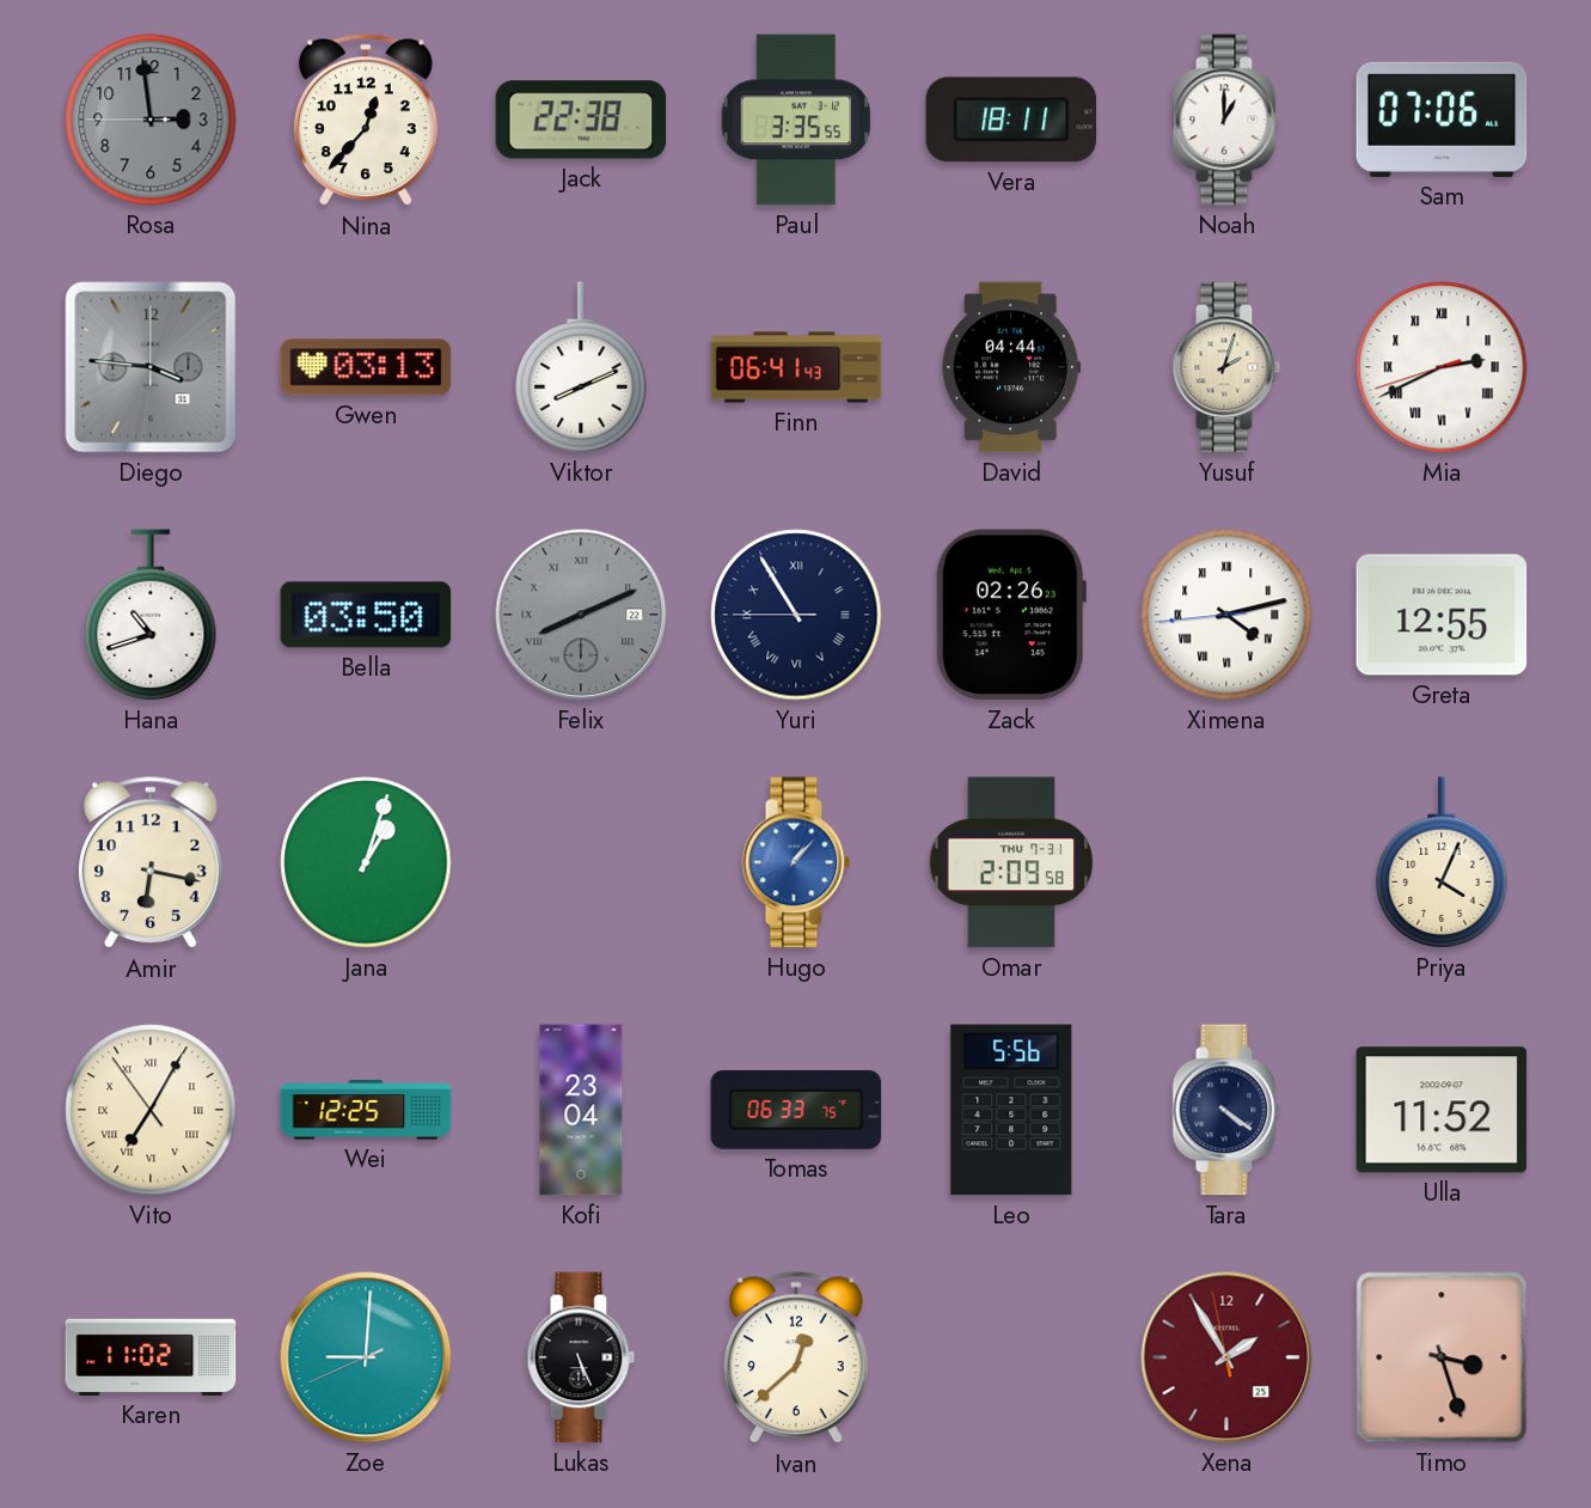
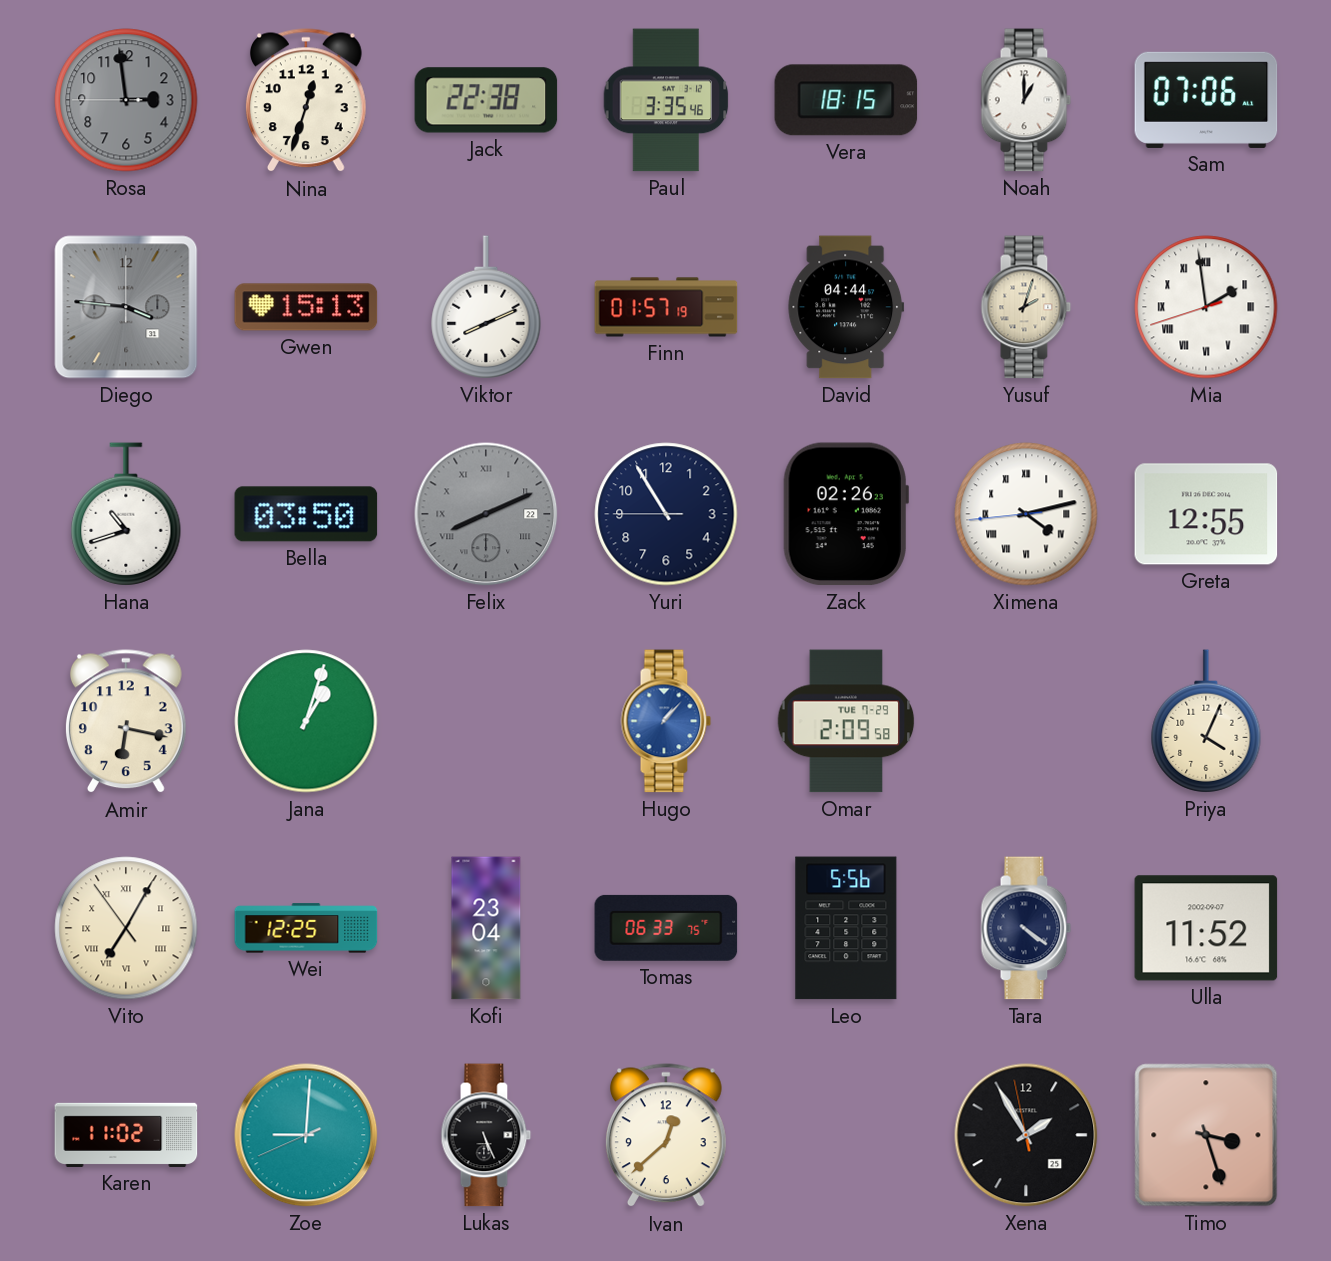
Nina: 12:37 -> 12:33
Paul: 3:35:55 -> 3:35:46
Vera: 18:11 -> 18:15
Gwen: 03:13 -> 15:13
Finn: 06:41 -> 01:57
Mia: 2:40 -> 1:58
Yuri numerals: Roman -> Arabic
Omar date: THU 7-31 -> TUE 7-29
Xena dial: burgundy -> black
